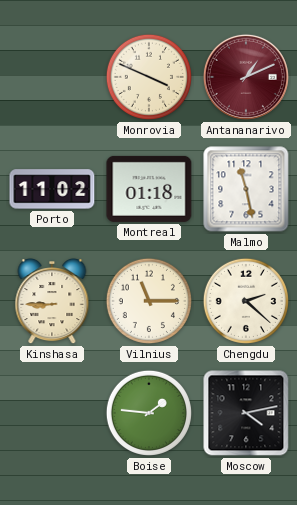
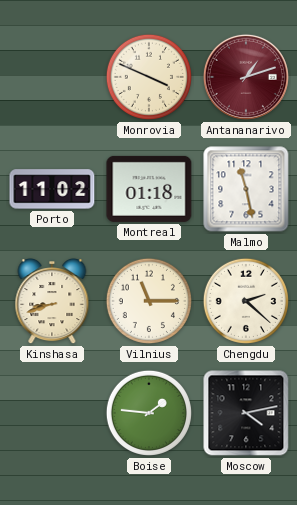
Antananarivo: 1:11 -> 1:12
Kinshasa: 8:45 -> 8:42
